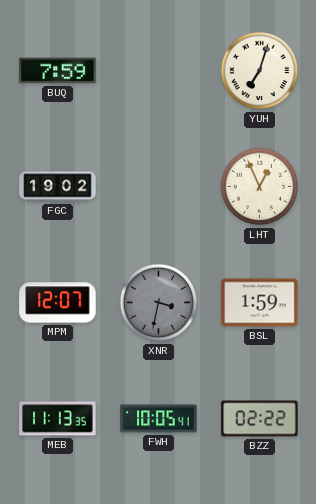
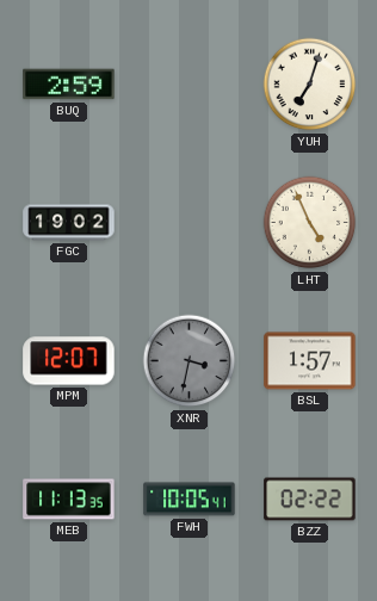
BUQ: 7:59 -> 2:59
LHT: 12:56 -> 4:56
BSL: 1:59 -> 1:57
